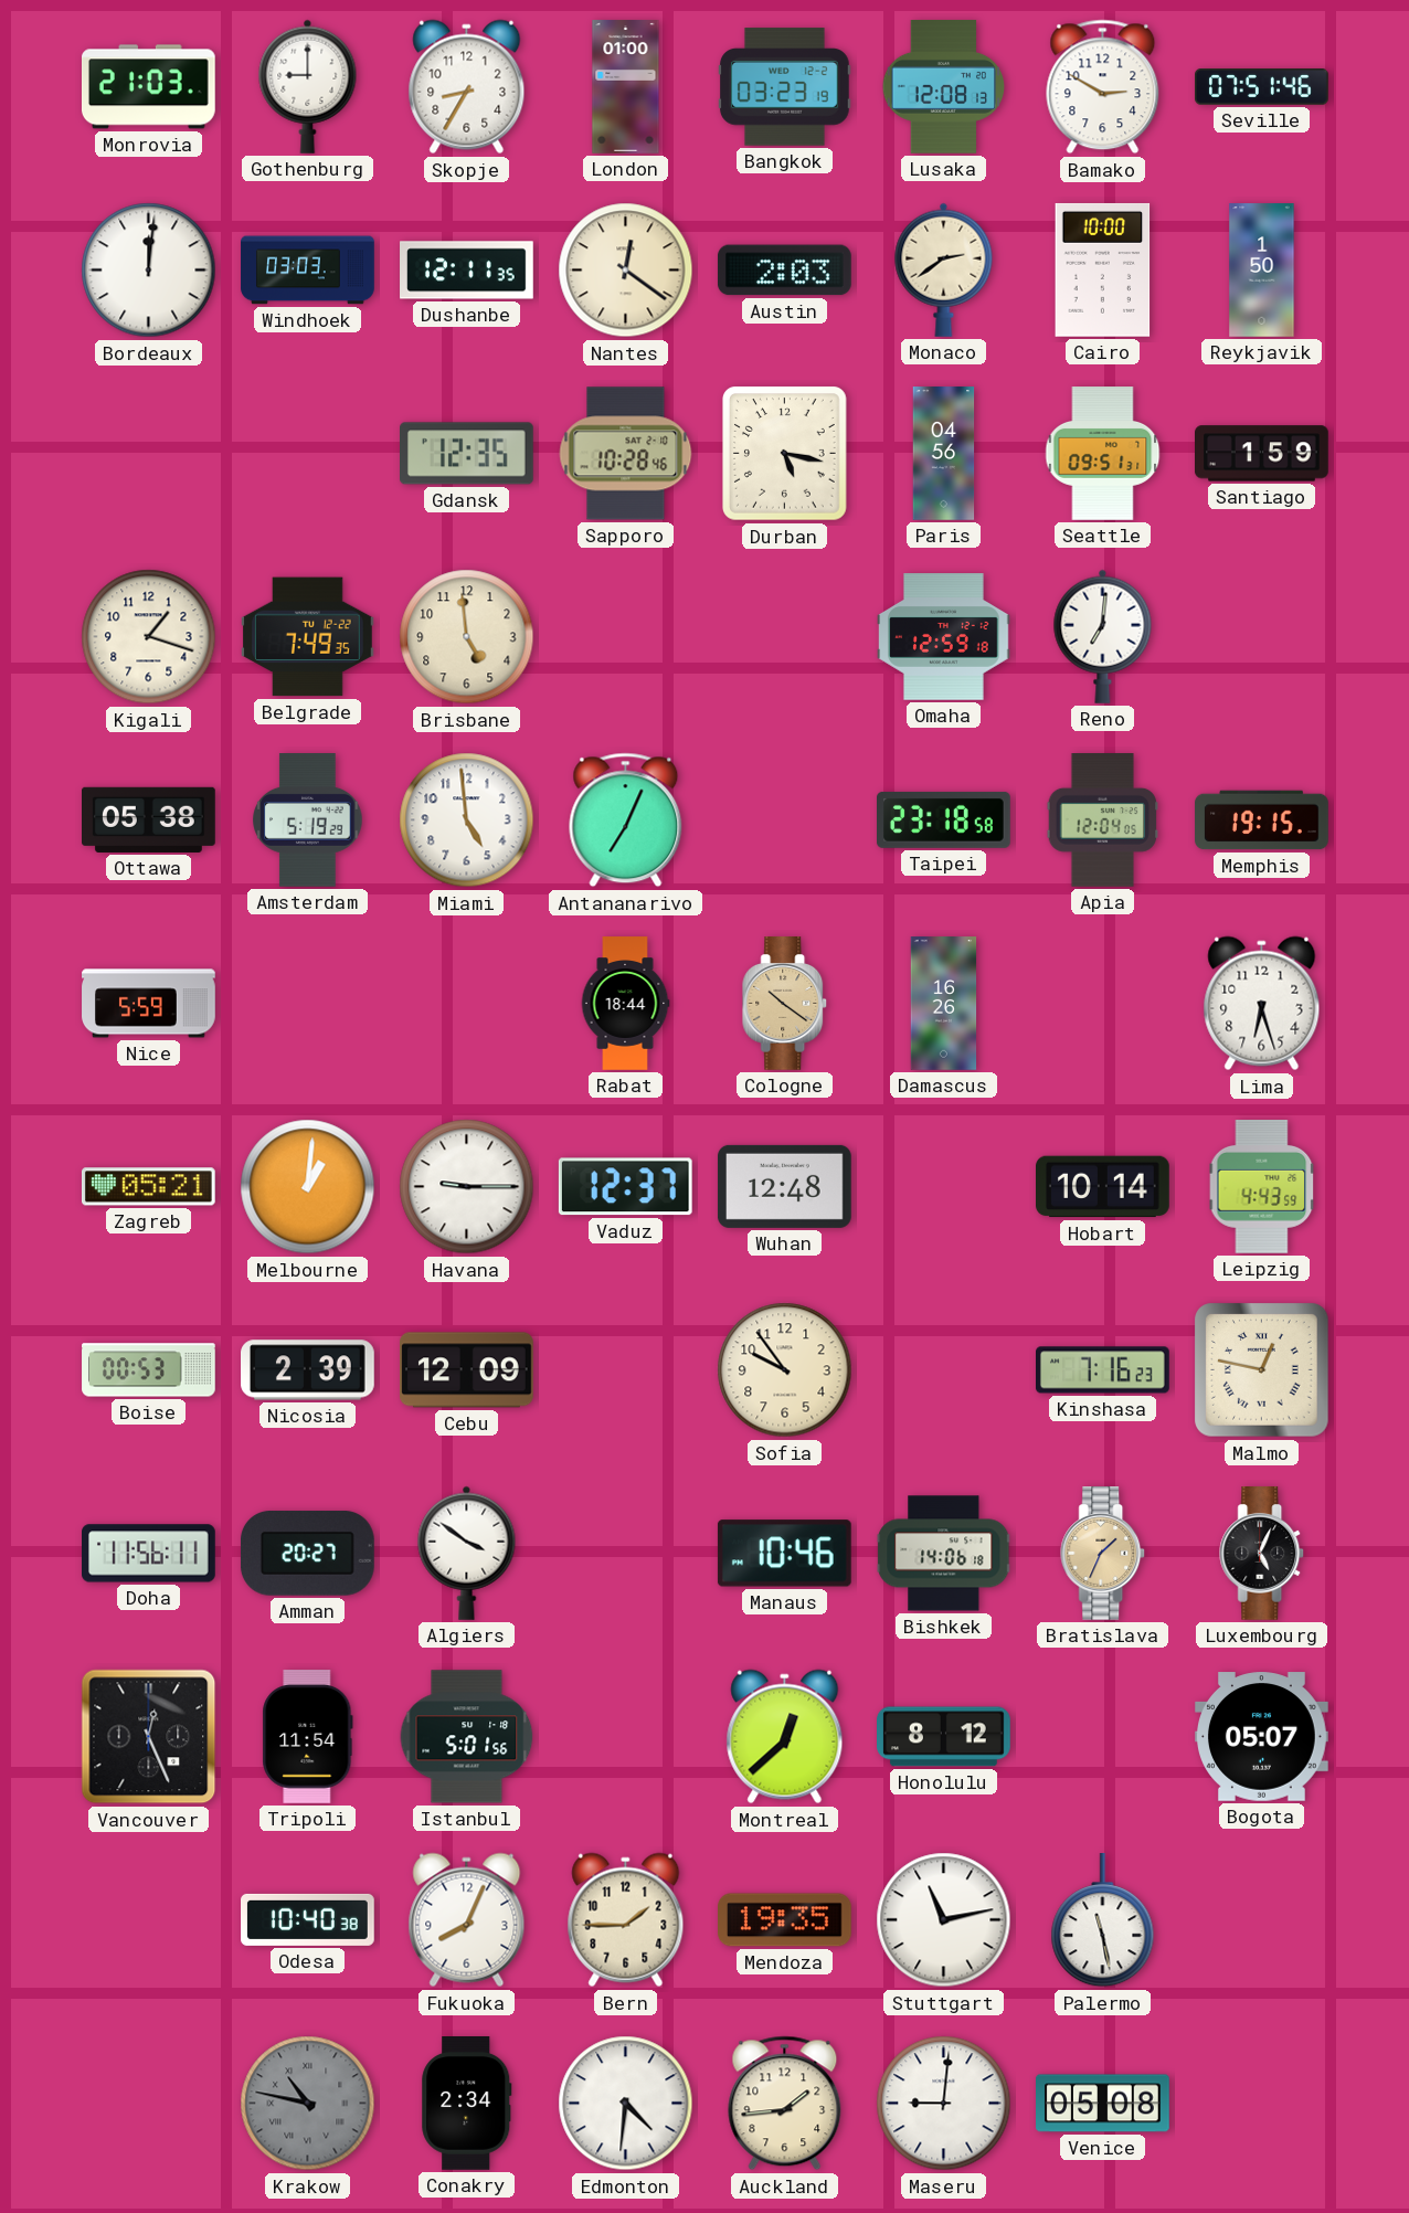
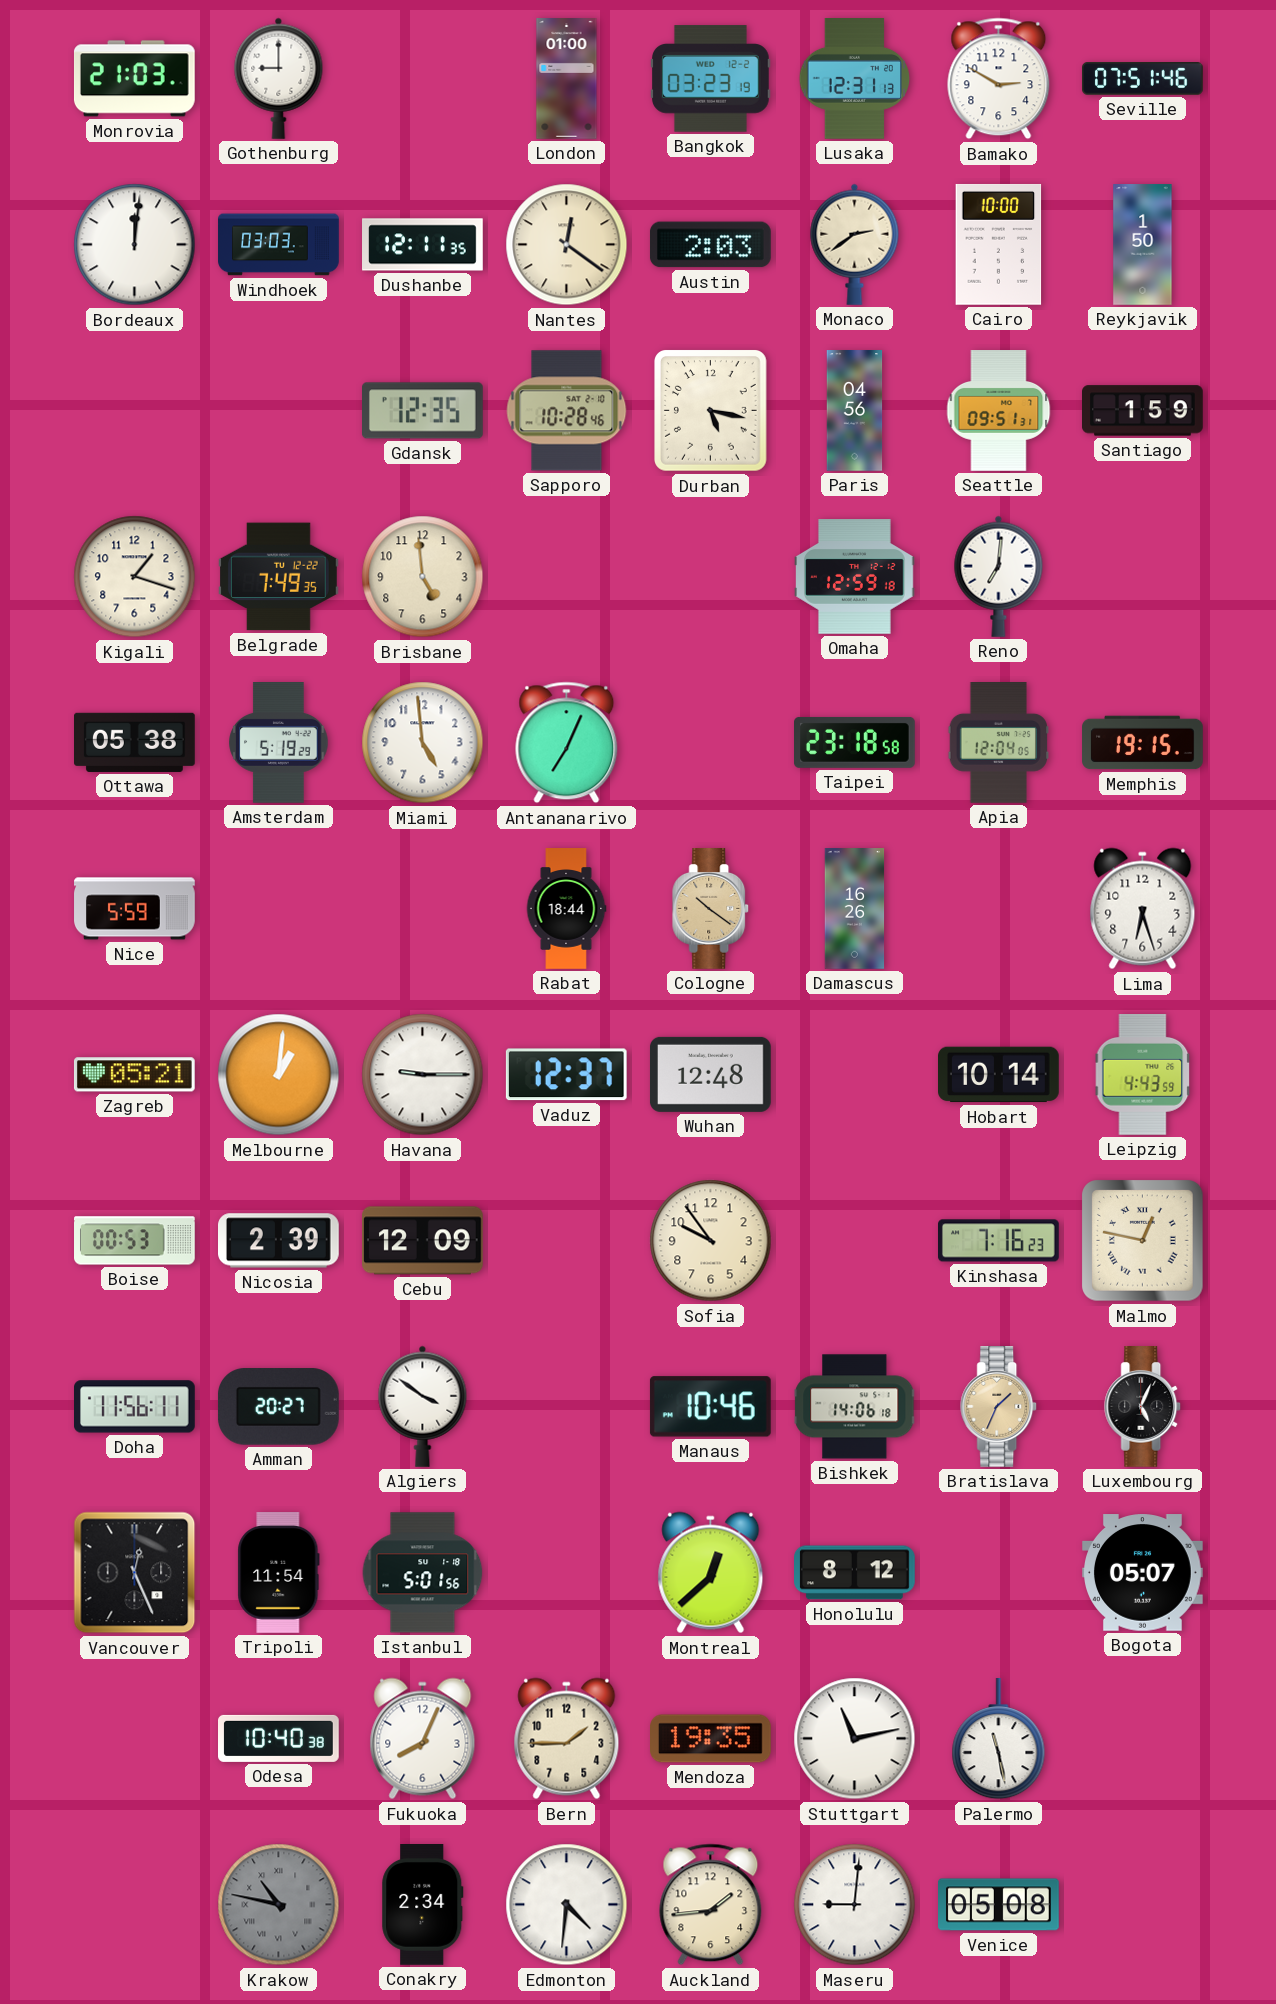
Skopje: 8:35 -> none
Lusaka: 12:08 -> 12:31
